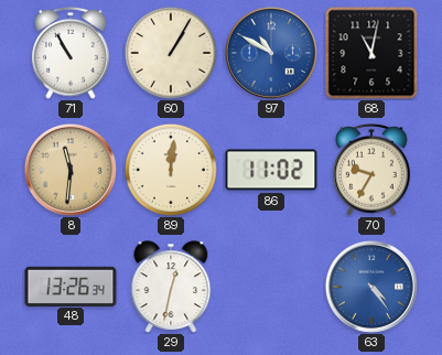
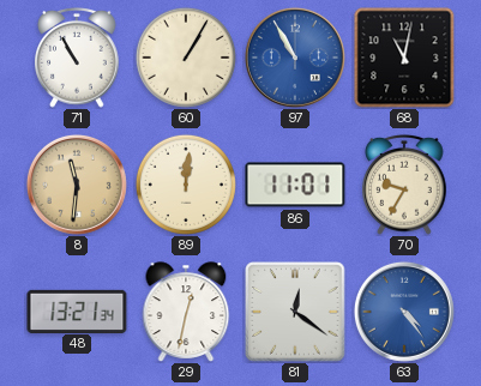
97: 10:50 -> 10:55
86: 11:02 -> 11:01
48: 13:26 -> 13:21
81: none -> 12:21
